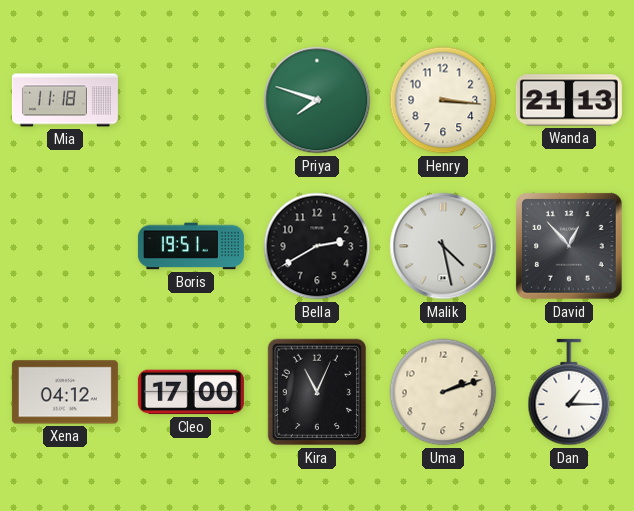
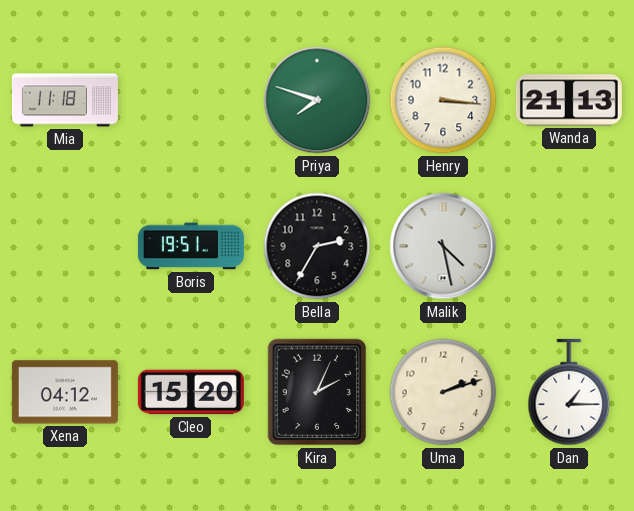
Bella: 2:40 -> 2:35
David: 12:53 -> none
Cleo: 17:00 -> 15:20
Kira: 11:04 -> 2:04
